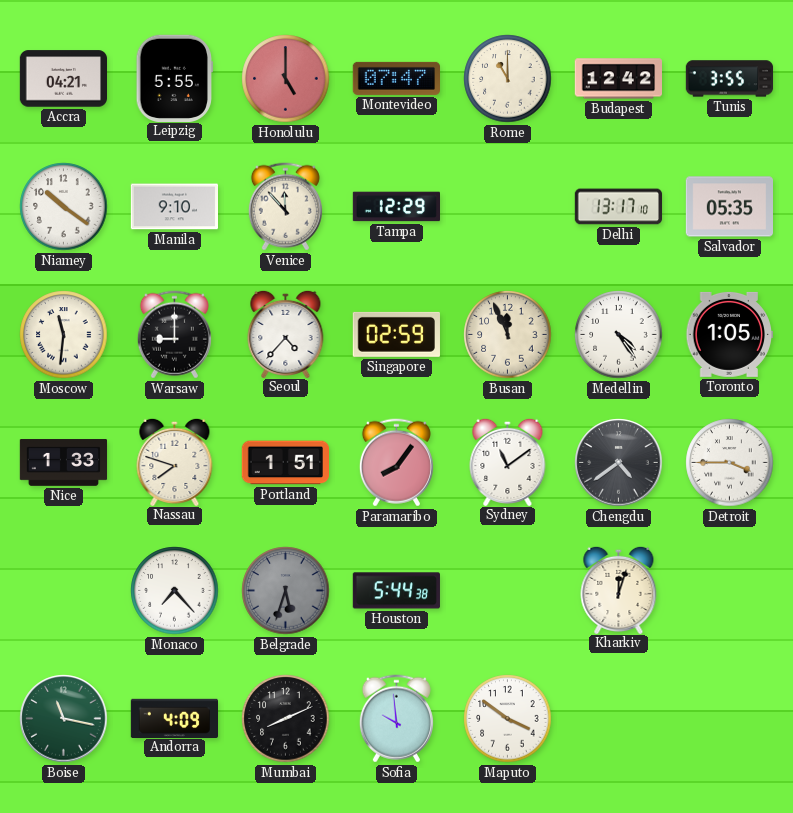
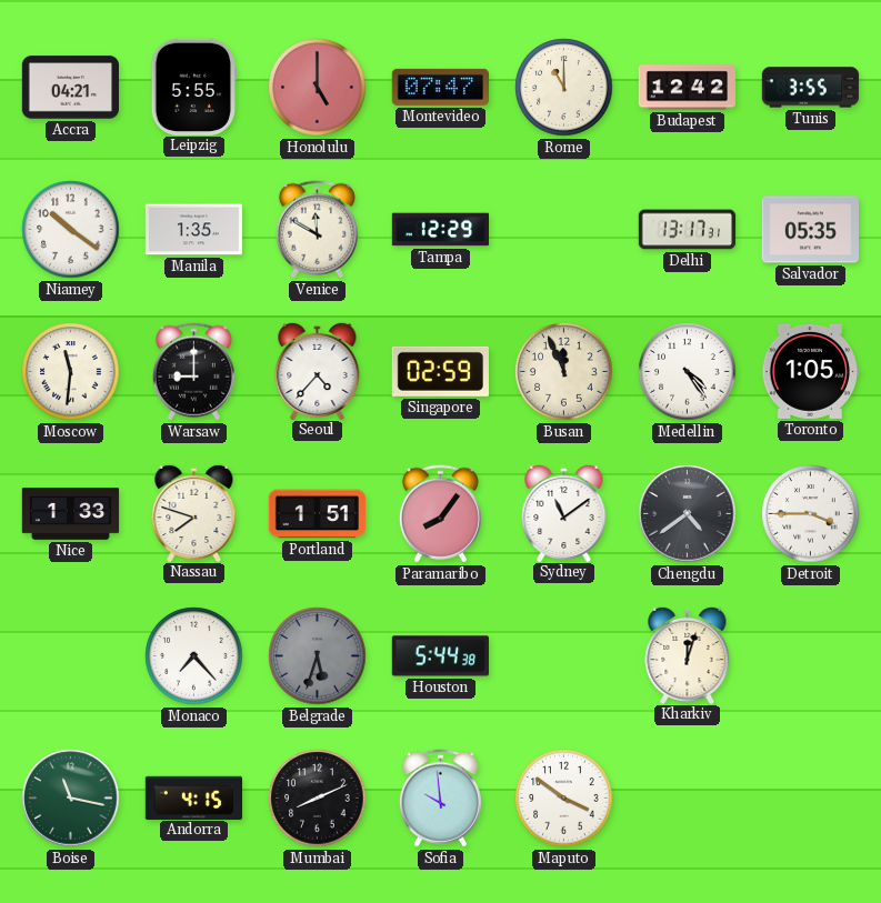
Manila: 9:10 -> 1:35
Venice: 11:53 -> 11:50
Delhi: 13:17:10 -> 13:17:31
Andorra: 4:09 -> 4:15
